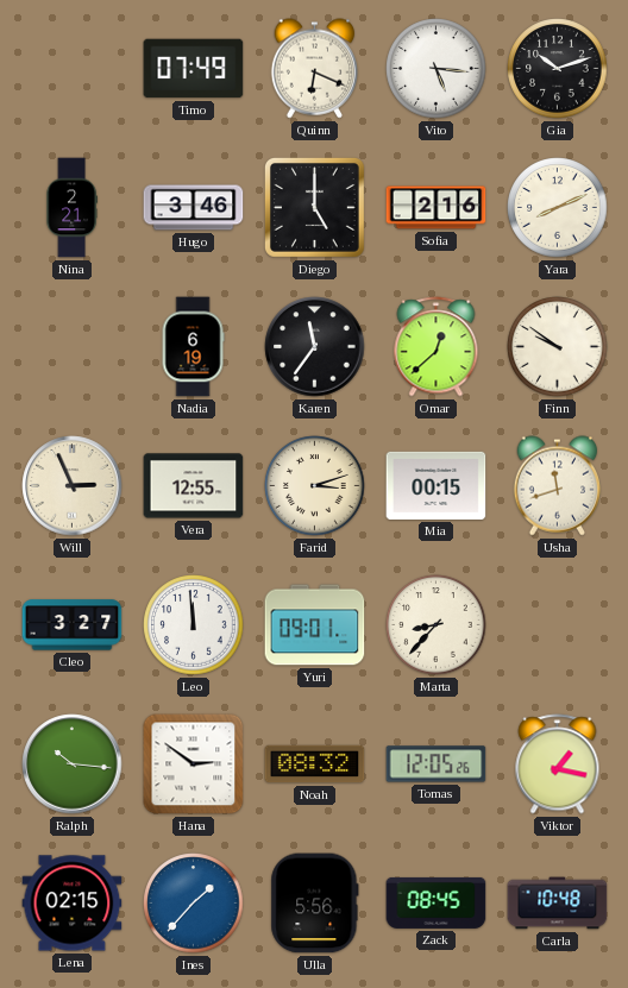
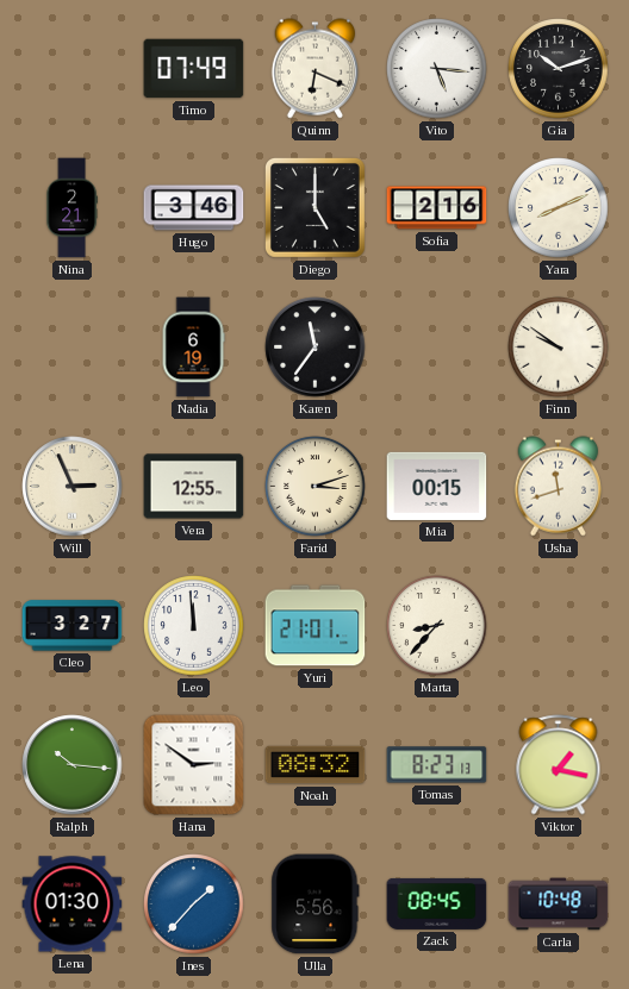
Omar: 12:38 -> none
Yuri: 09:01 -> 21:01
Tomas: 12:05 -> 8:23
Lena: 02:15 -> 01:30
